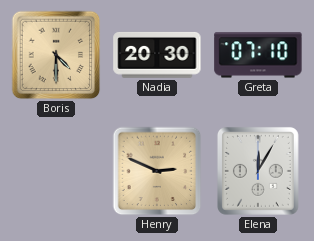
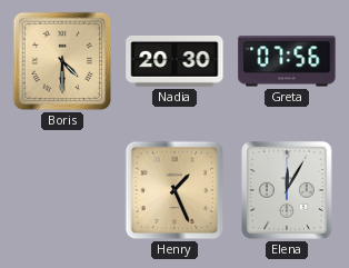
Greta: 07:10 -> 07:56
Henry: 2:49 -> 1:26
